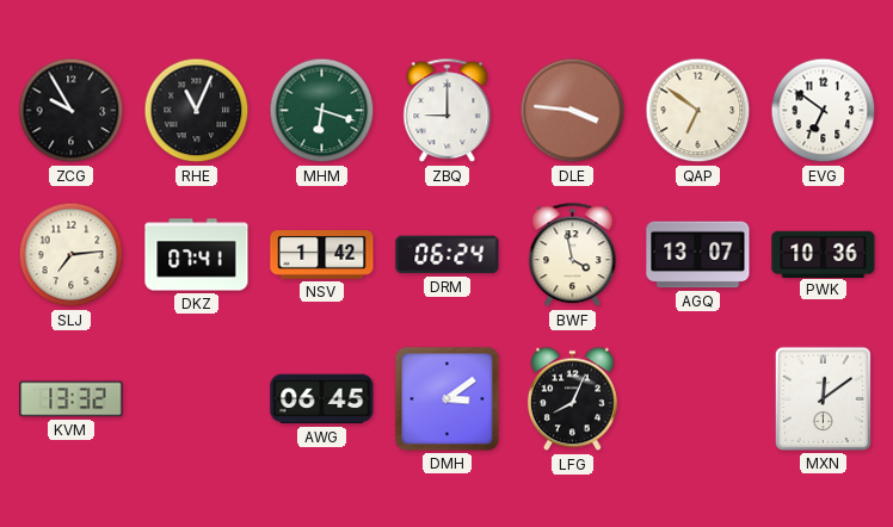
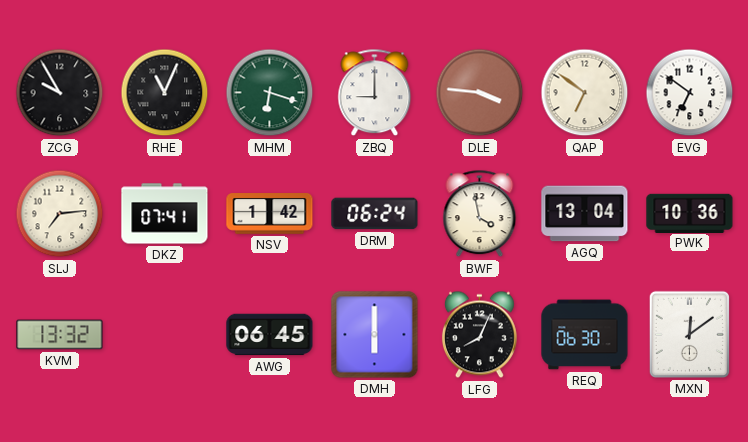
AGQ: 13:07 -> 13:04
DMH: 3:09 -> 6:00
REQ: none -> 06:30
